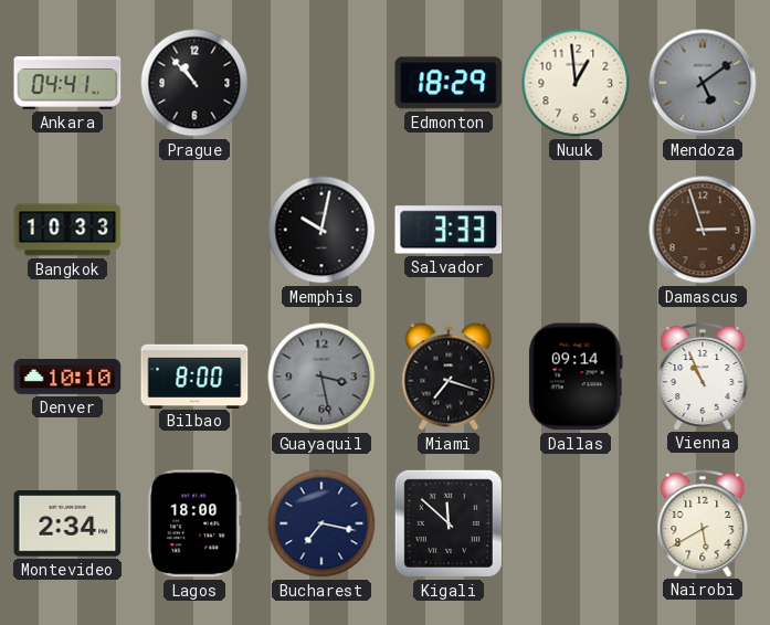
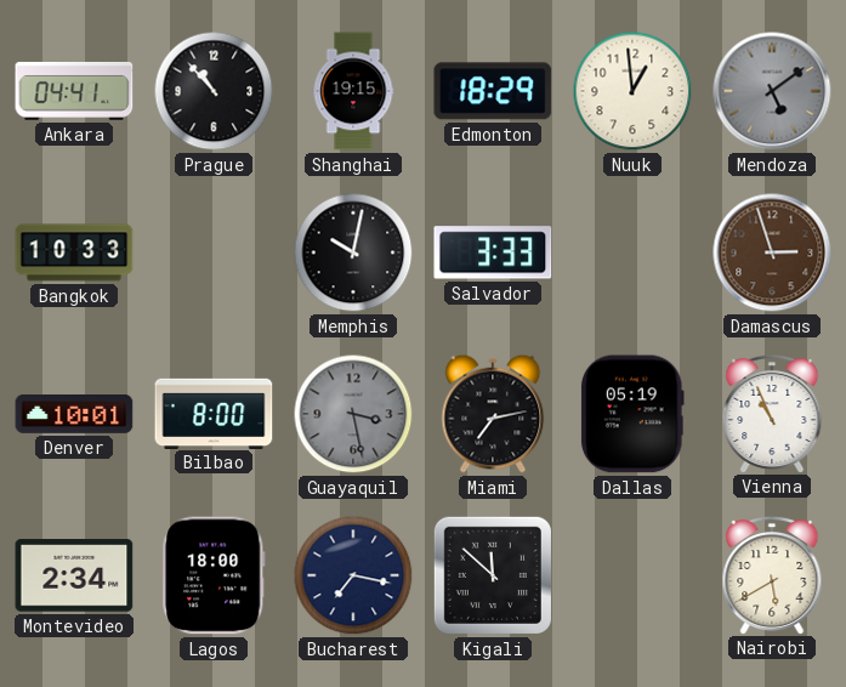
Shanghai: none -> 19:15
Denver: 10:10 -> 10:01
Miami: 7:18 -> 7:13
Dallas: 09:14 -> 05:19
